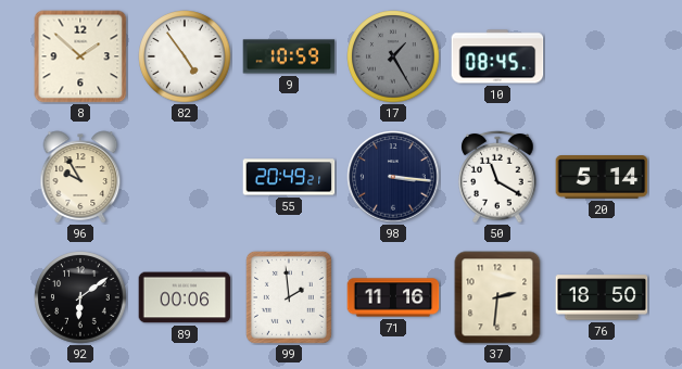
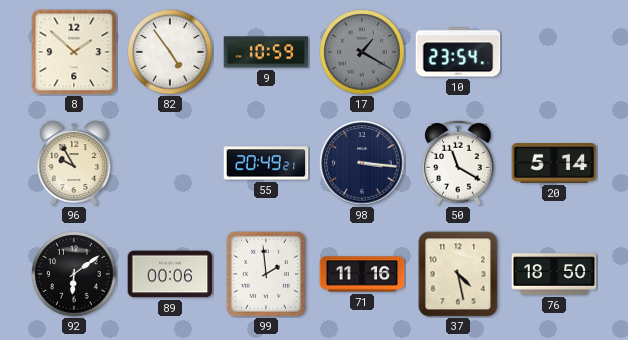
17: 1:25 -> 1:20
10: 08:45 -> 23:54
37: 2:31 -> 4:28
